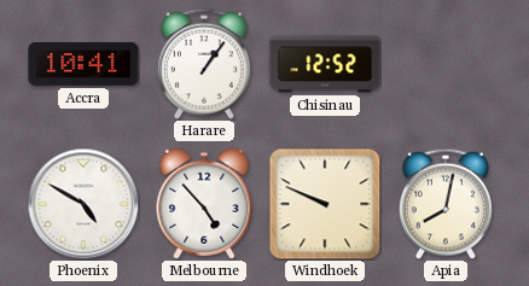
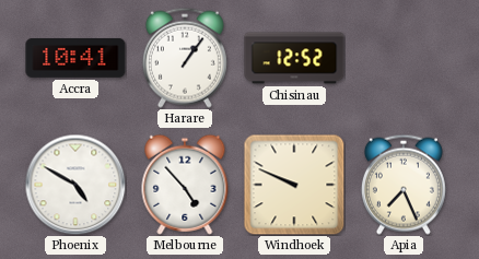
Apia: 8:02 -> 7:26
